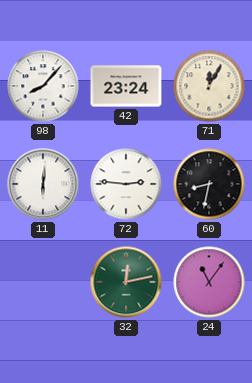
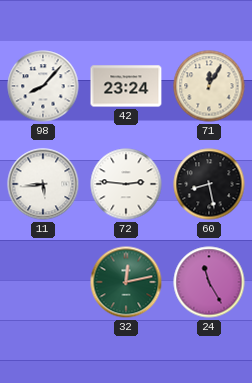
11: 6:01 -> 5:44
60: 8:32 -> 8:28
24: 11:06 -> 11:25
